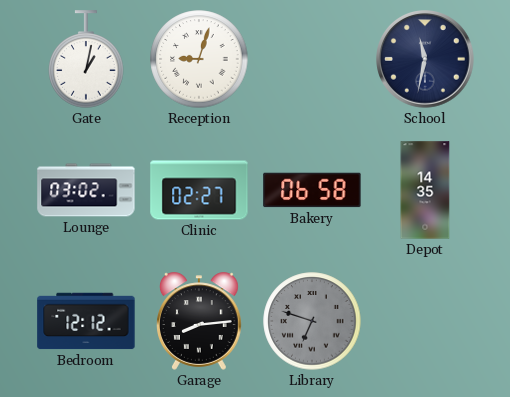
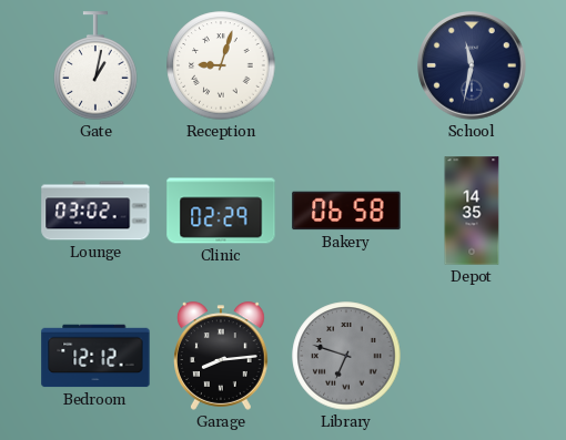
Clinic: 02:27 -> 02:29
